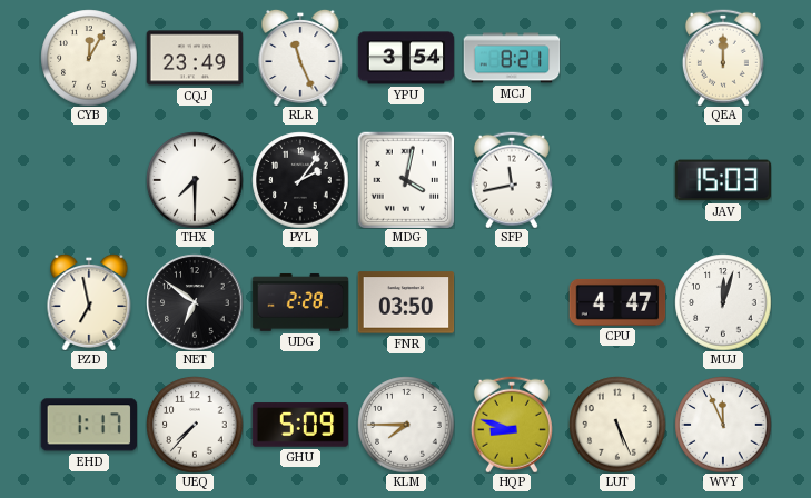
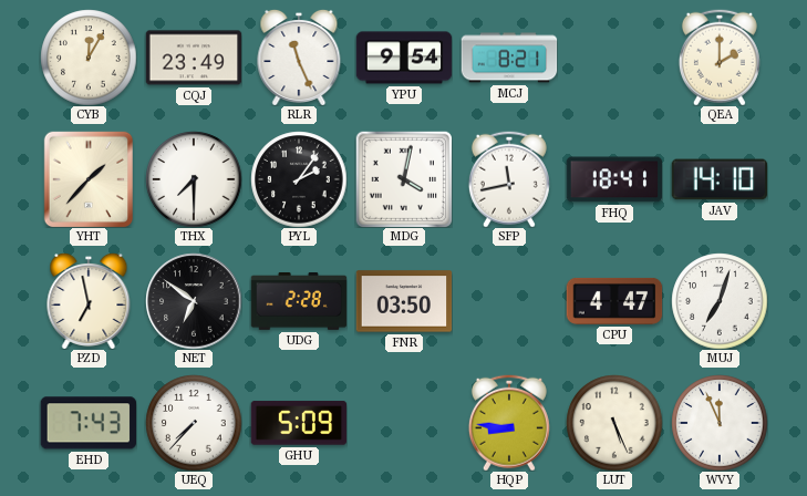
YPU: 3:54 -> 9:54
QEA: 12:00 -> 2:00
YHT: none -> 1:37
FHQ: none -> 18:41
JAV: 15:03 -> 14:10
MUJ: 12:03 -> 7:03
EHD: 1:17 -> 7:43
KLM: 7:45 -> none
HQP: 8:48 -> 8:46
